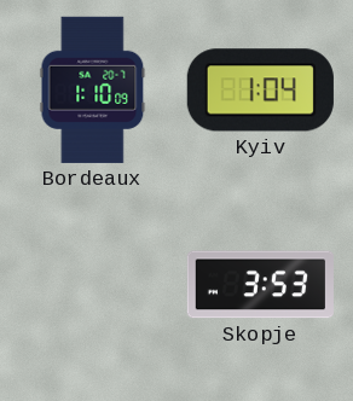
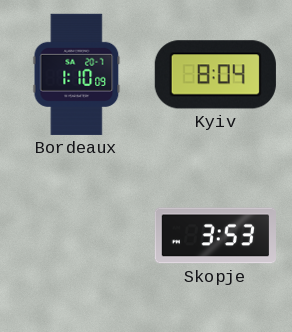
Kyiv: 1:04 -> 8:04
